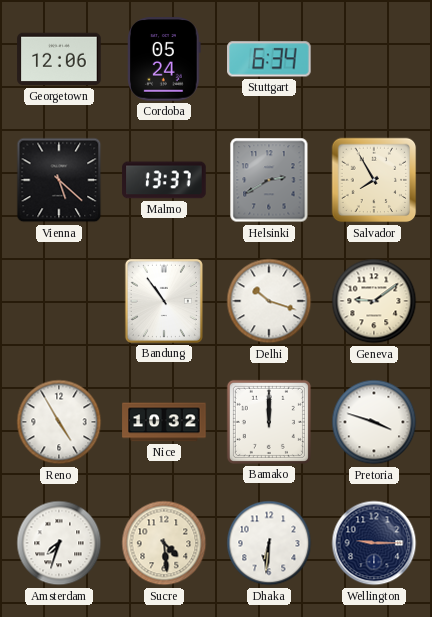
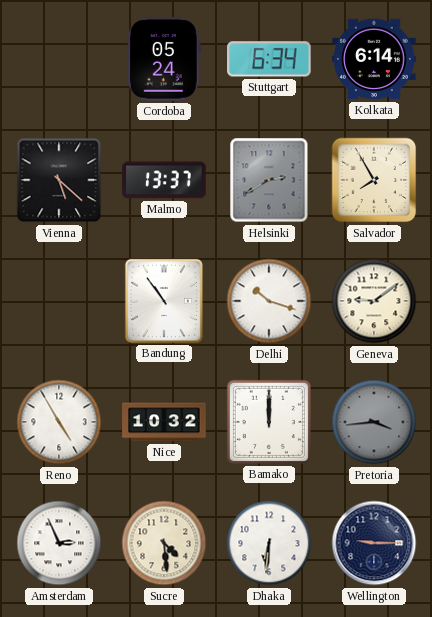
Georgetown: 12:06 -> none
Kolkata: none -> 6:14
Pretoria: 3:48 -> 3:44
Pretoria dial: white -> grey
Amsterdam: 7:33 -> 2:56
